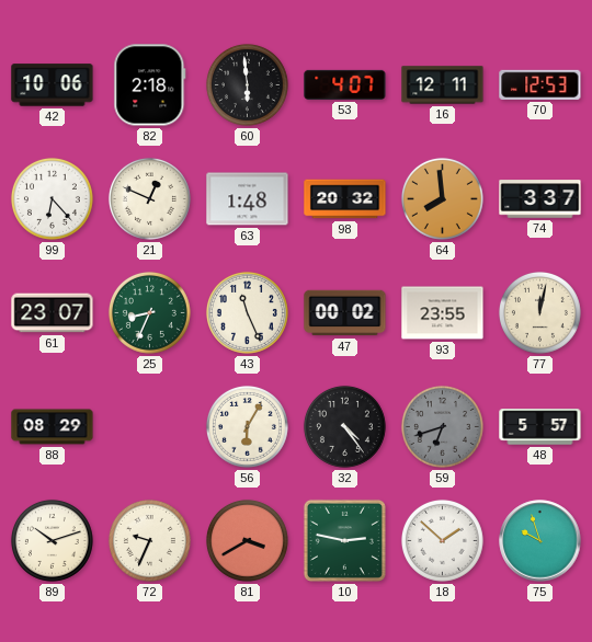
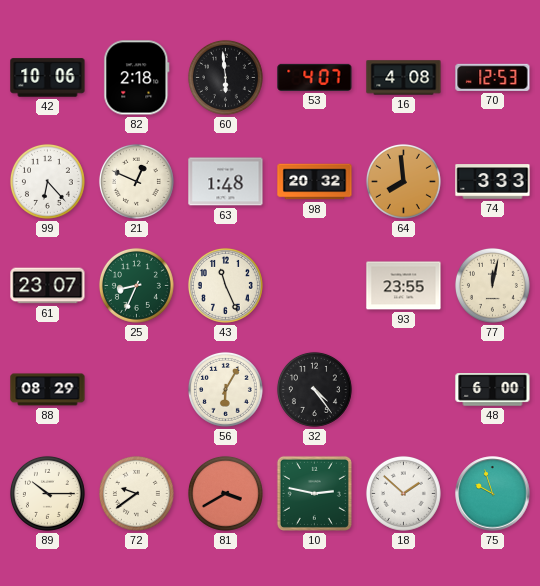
16: 12:11 -> 4:08
74: 3:37 -> 3:33
47: 00:02 -> none
59: 6:42 -> none
48: 5:57 -> 6:00
89: 10:12 -> 10:15
72: 9:34 -> 9:39
